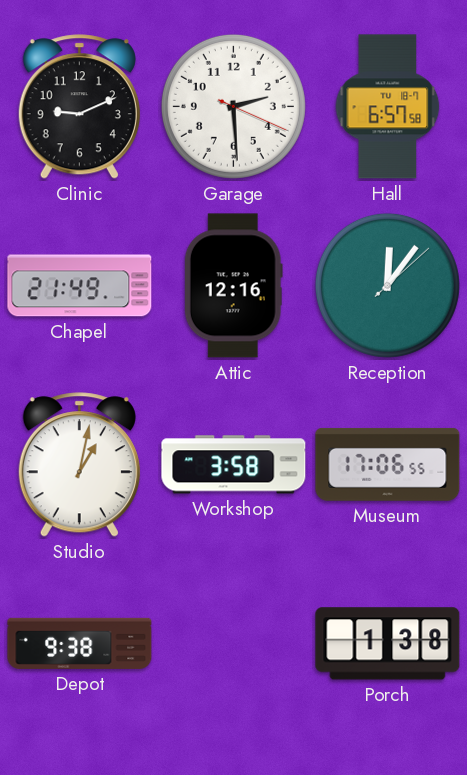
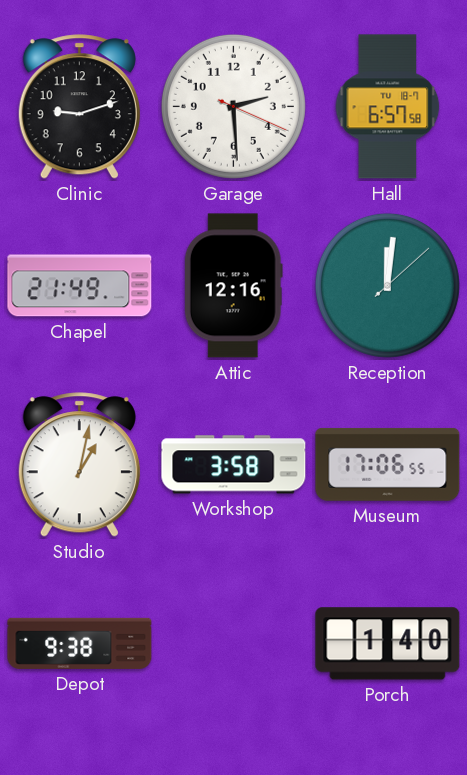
Clinic: 9:11 -> 9:12
Reception: 12:06 -> 12:01
Porch: 1:38 -> 1:40
